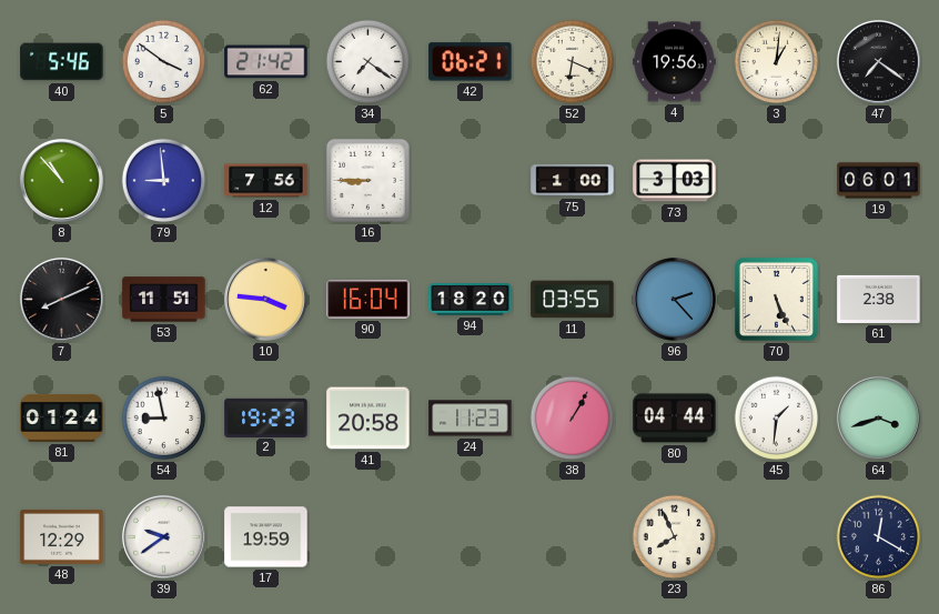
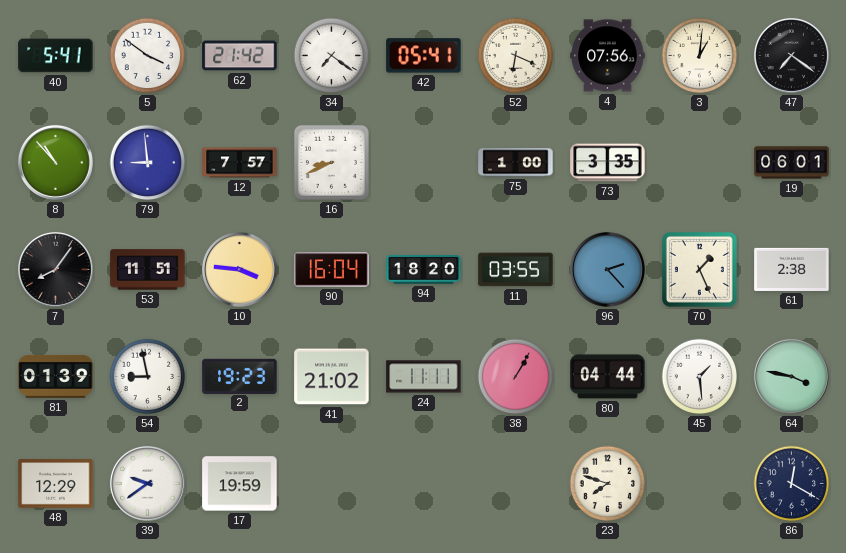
40: 5:46 -> 5:41
42: 06:21 -> 05:41
4: 19:56 -> 07:56
12: 7:56 -> 7:57
16: 8:45 -> 8:41
73: 3:03 -> 3:35
7: 8:11 -> 8:06
70: 5:26 -> 1:26
81: 01:24 -> 01:39
41: 20:58 -> 21:02
24: 11:23 -> 11:11
45: 1:31 -> 1:29
64: 3:42 -> 3:47
23: 7:56 -> 7:48
